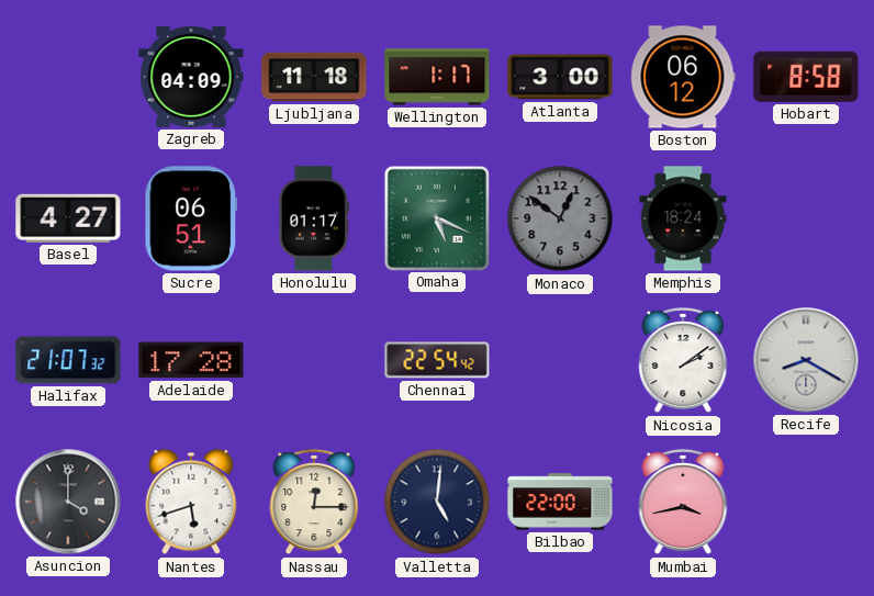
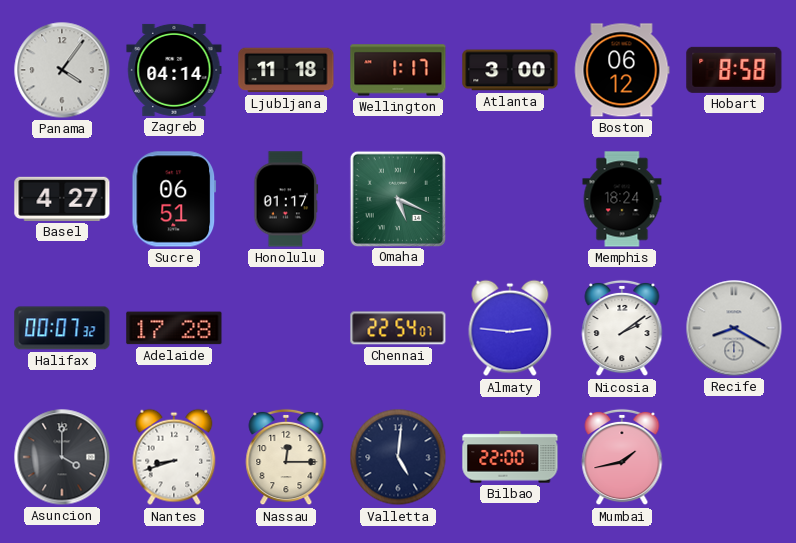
Panama: none -> 4:06
Zagreb: 04:09 -> 04:14
Monaco: 12:51 -> none
Halifax: 21:07 -> 00:07
Chennai: 22:54:42 -> 22:54:07
Almaty: none -> 2:46
Nantes: 5:42 -> 8:42
Mumbai: 3:43 -> 1:43
